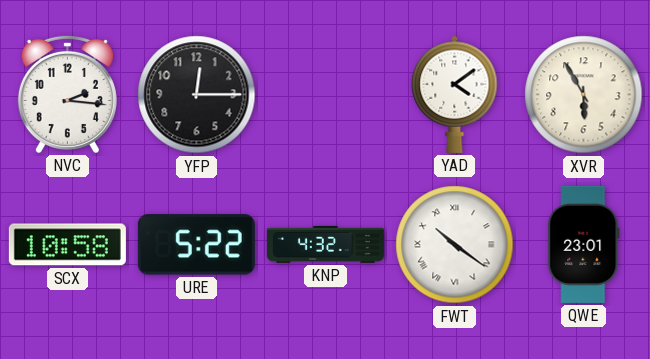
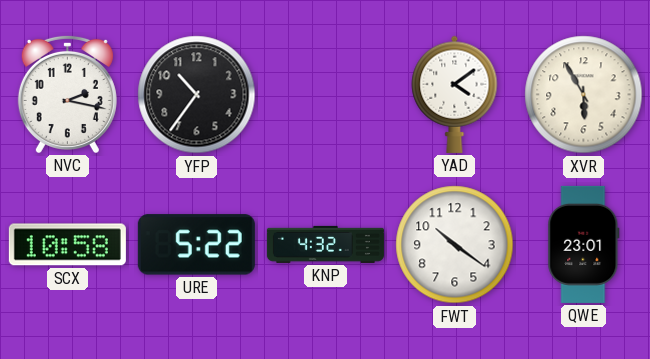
NVC: 2:16 -> 2:17
YFP: 12:15 -> 10:36
FWT numerals: Roman -> Arabic
